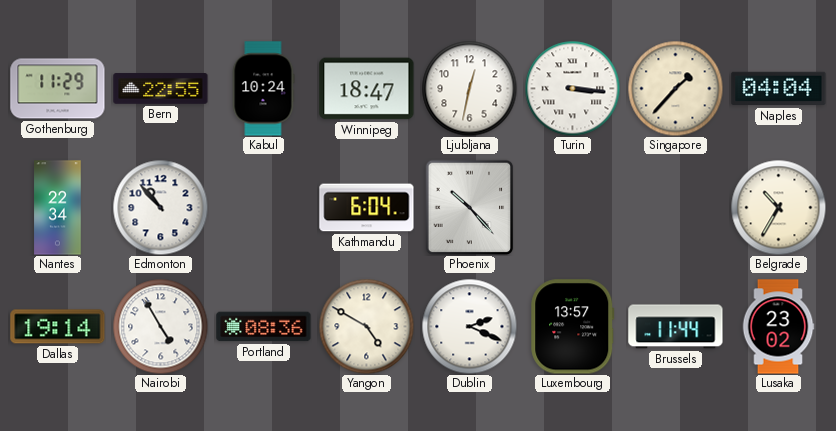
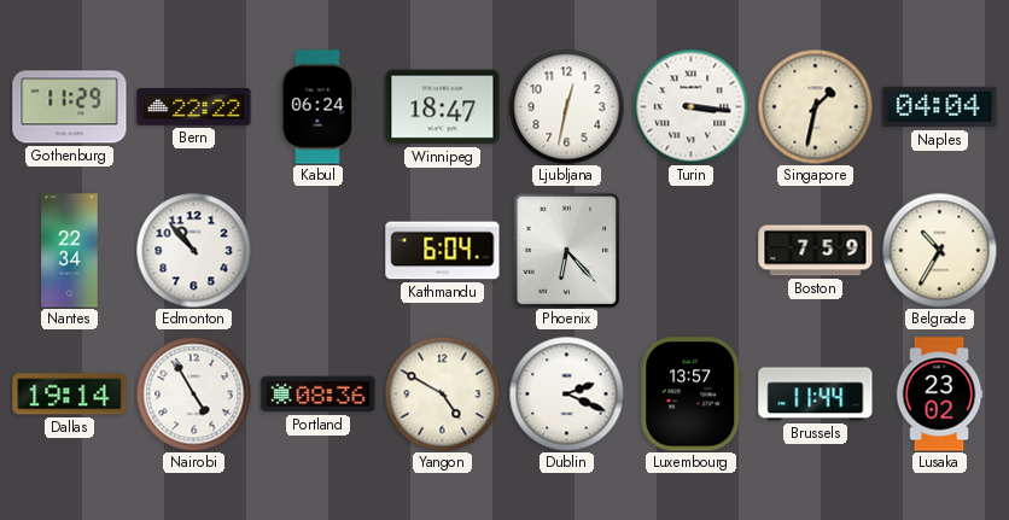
Bern: 22:55 -> 22:22
Kabul: 10:24 -> 06:24
Singapore: 1:37 -> 1:32
Phoenix: 10:23 -> 6:23
Boston: none -> 7:59
